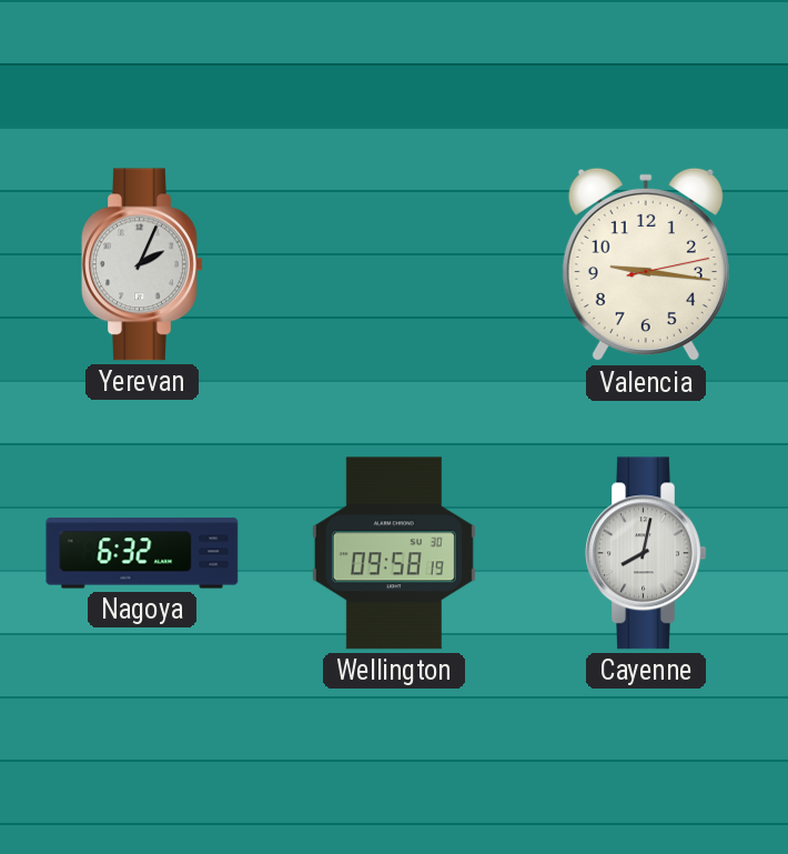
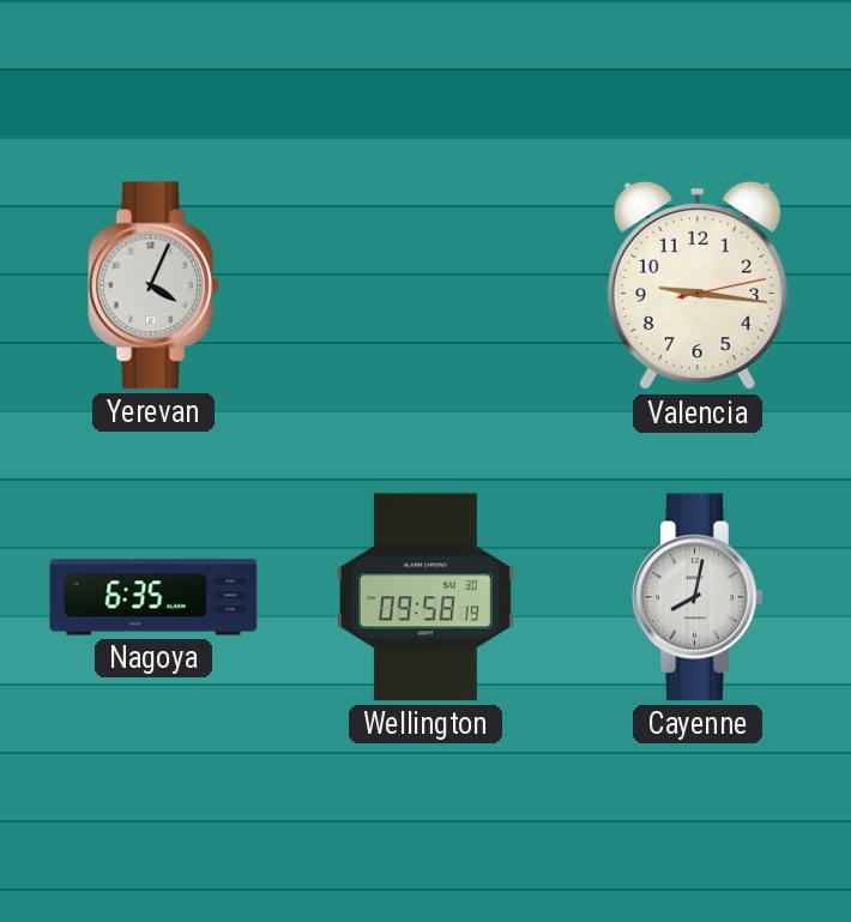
Yerevan: 2:04 -> 4:04
Nagoya: 6:32 -> 6:35
